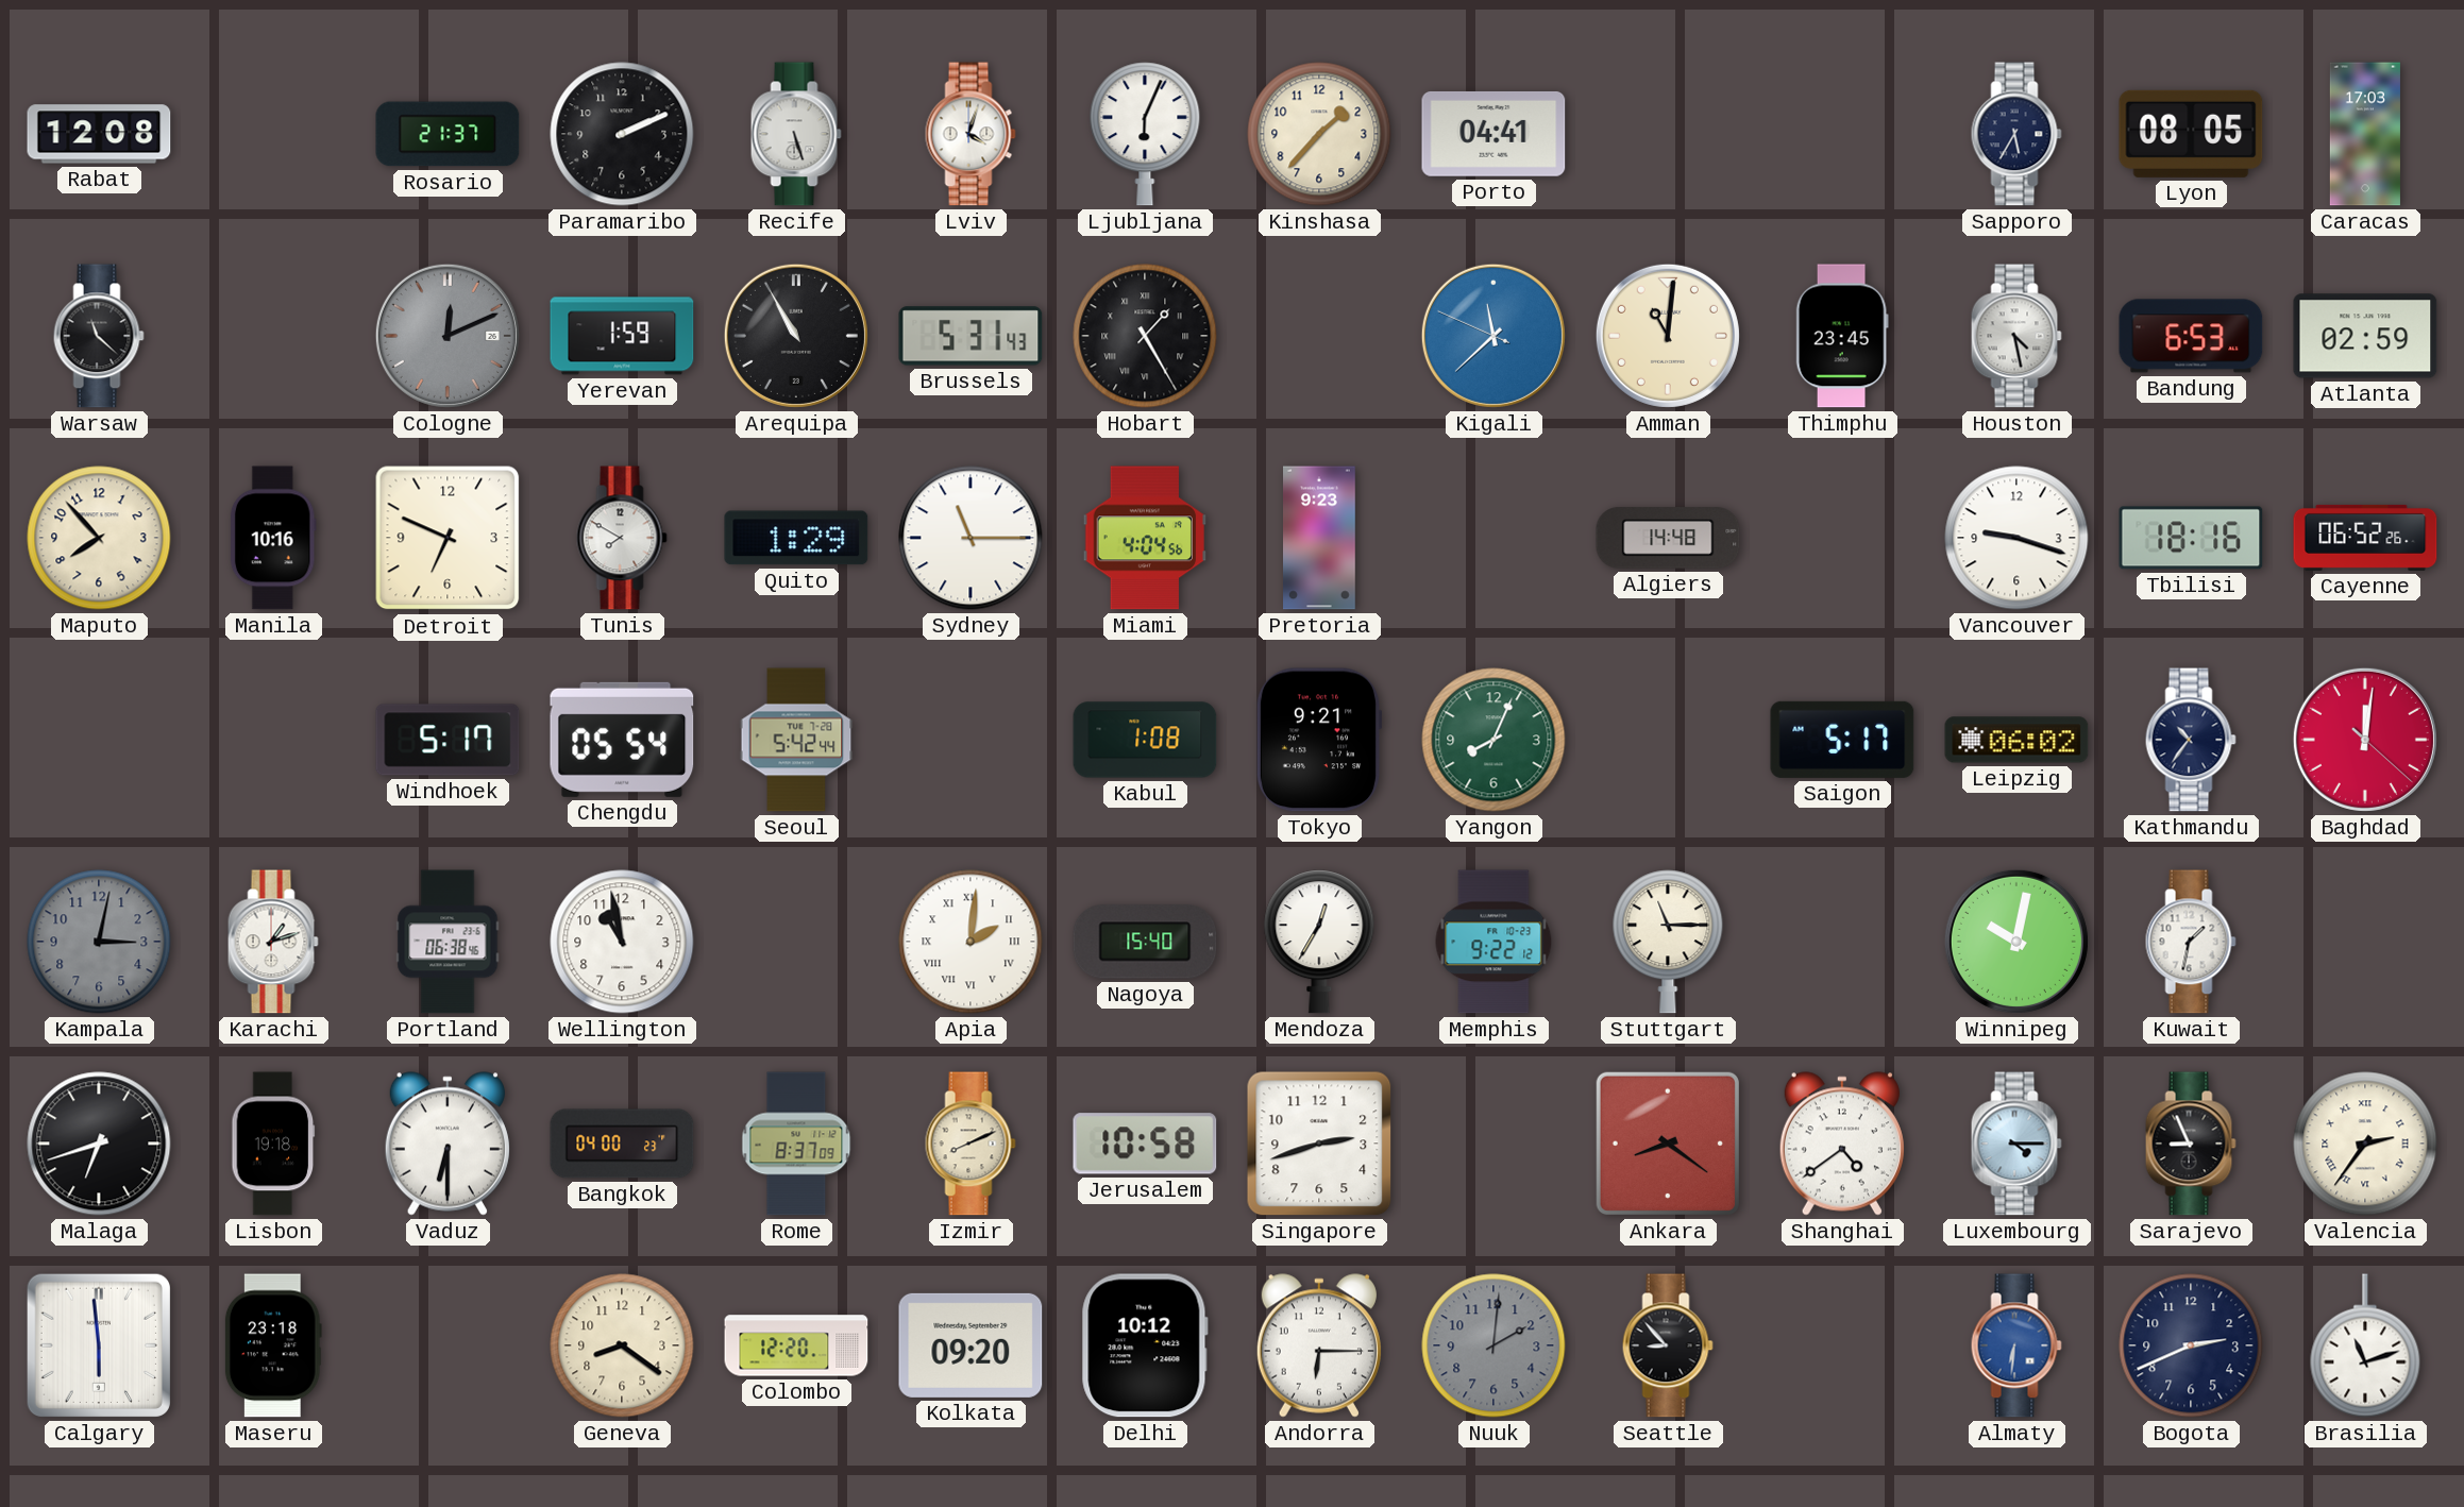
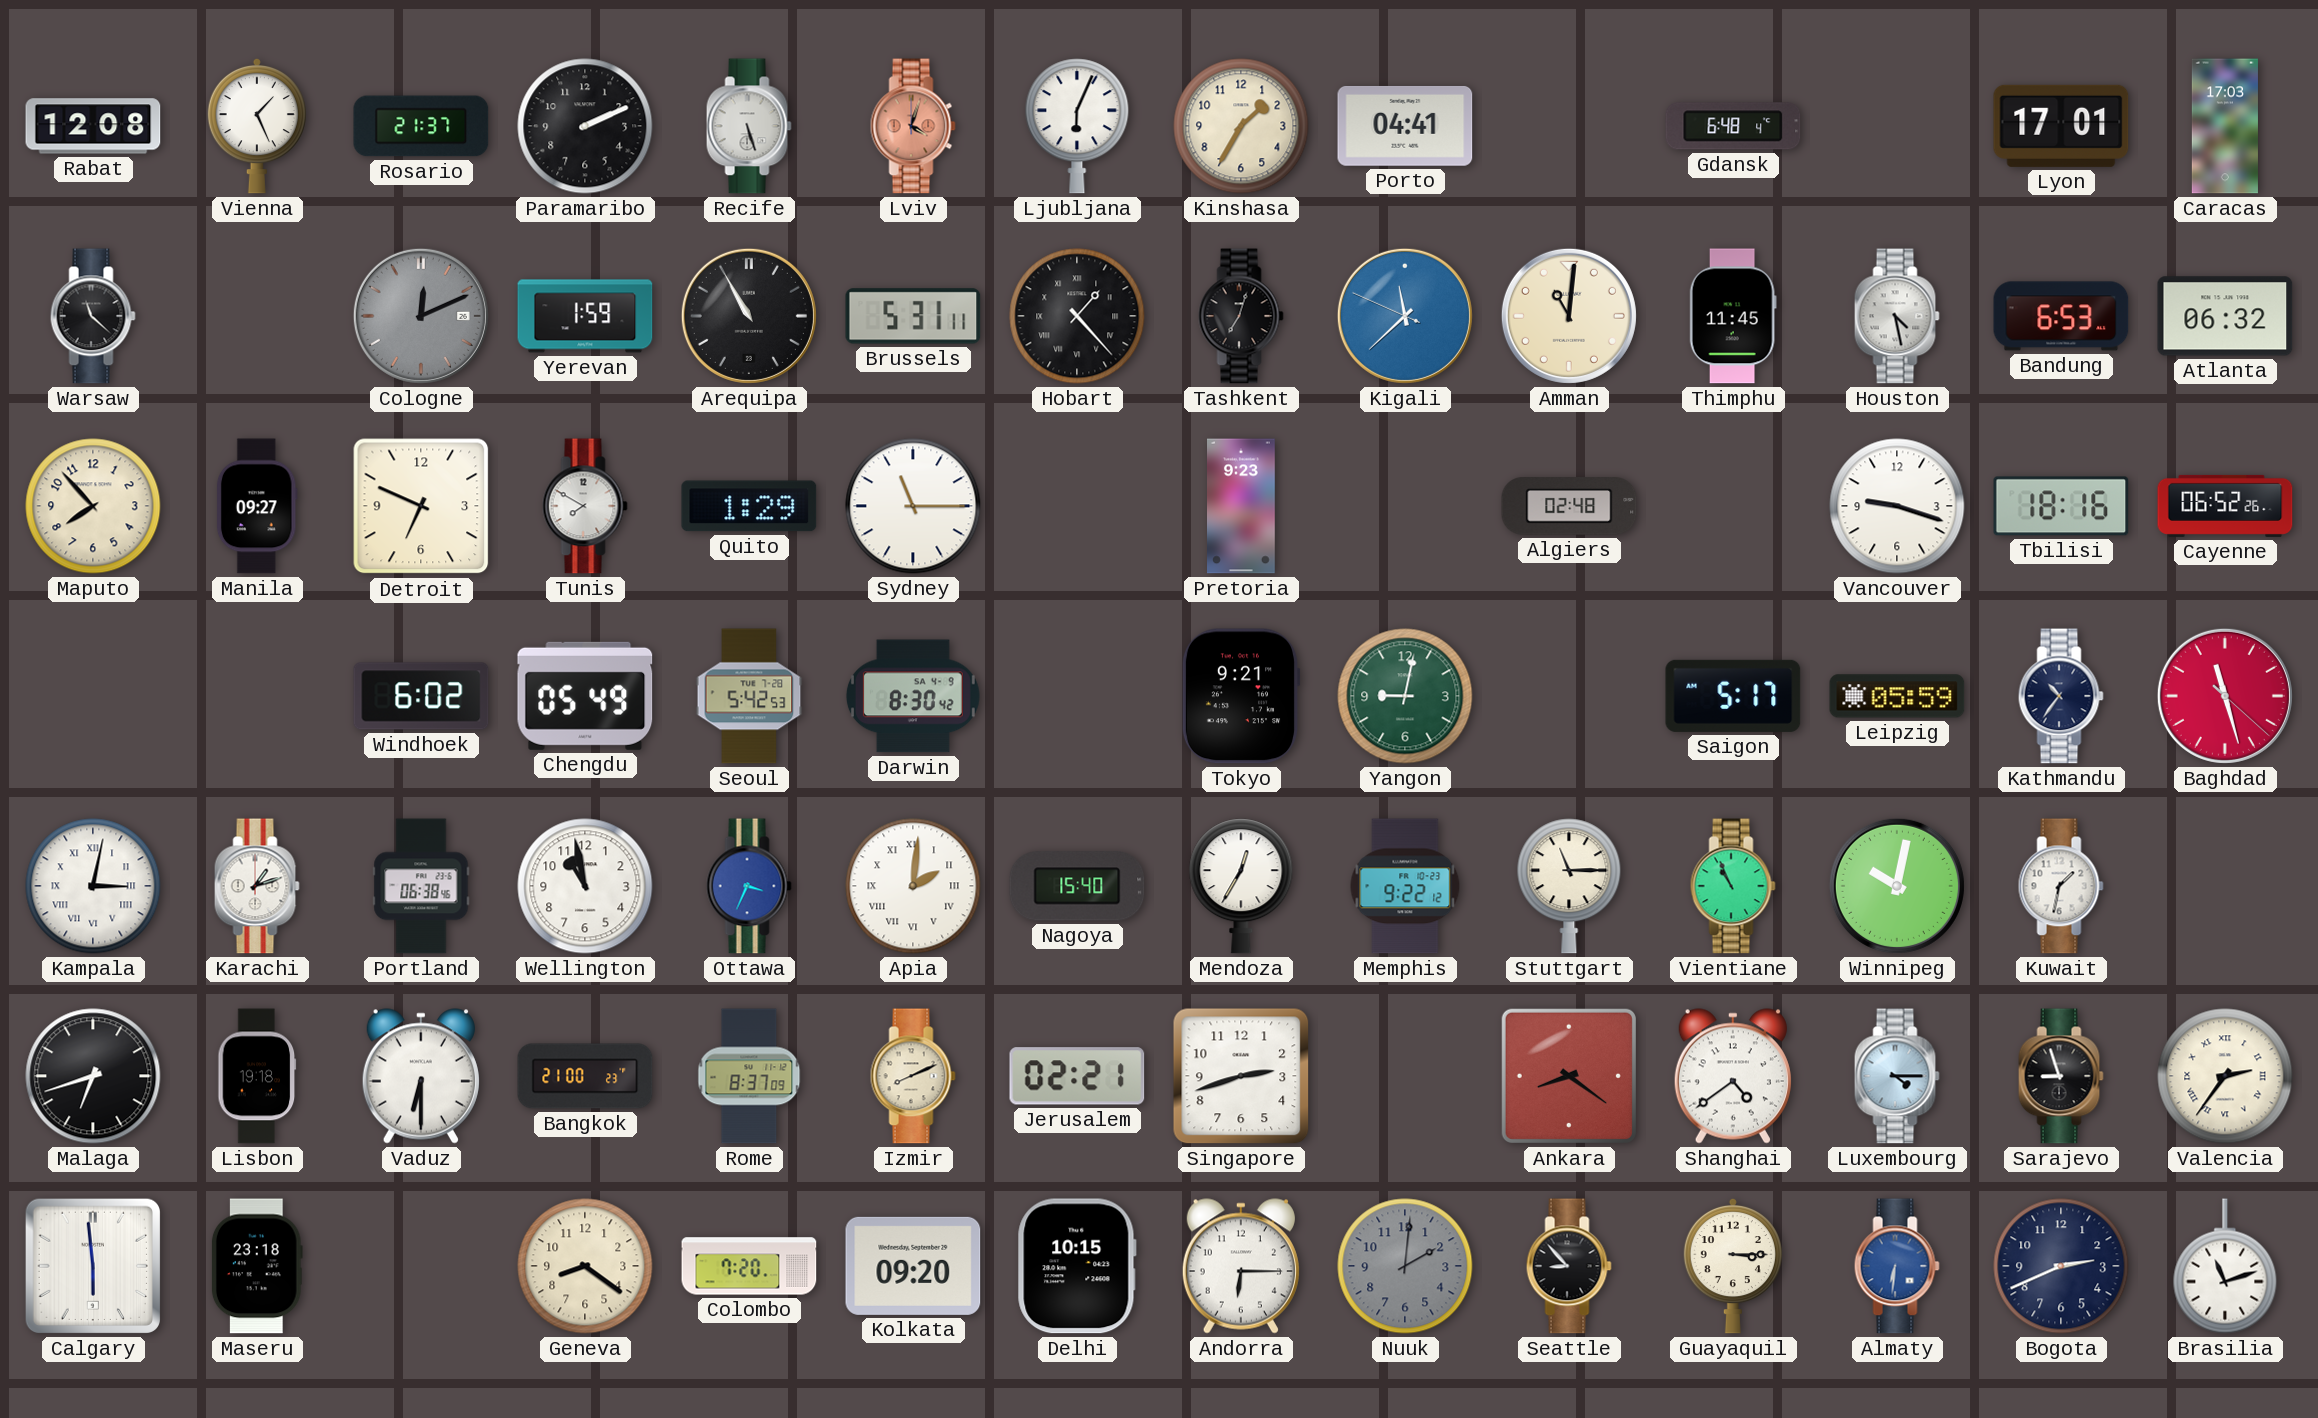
Vienna: none -> 1:26
Lviv dial: white -> salmon
Kinshasa: 1:37 -> 1:35
Gdansk: none -> 6:48
Sapporo: 5:35 -> none
Lyon: 08:05 -> 17:01
Brussels: 5:31:43 -> 5:31:11
Hobart: 1:25 -> 1:23
Tashkent: none -> 7:03
Thimphu: 23:45 -> 11:45
Atlanta: 02:59 -> 06:32
Manila: 10:16 -> 09:27
Miami: 4:04 -> none
Algiers: 14:48 -> 02:48
Windhoek: 5:17 -> 6:02
Chengdu: 05:54 -> 05:49
Seoul: 5:42:44 -> 5:42:53
Darwin: none -> 8:30
Kabul: 1:08 -> none
Yangon: 8:04 -> 9:02
Leipzig: 06:02 -> 05:59
Baghdad: 12:01 -> 11:27
Kampala dial: grey -> white
Kampala numerals: Arabic -> Roman
Ottawa: none -> 3:34
Vientiane: none -> 10:56
Bangkok: 04:00 -> 21:00
Jerusalem: 10:58 -> 02:21
Sarajevo: 8:56 -> 8:57
Colombo: 12:20 -> 7:20
Delhi: 10:12 -> 10:15
Guayaquil: none -> 3:15
